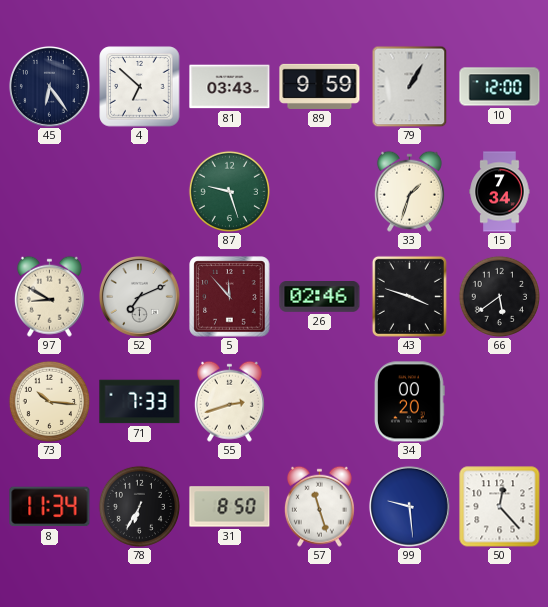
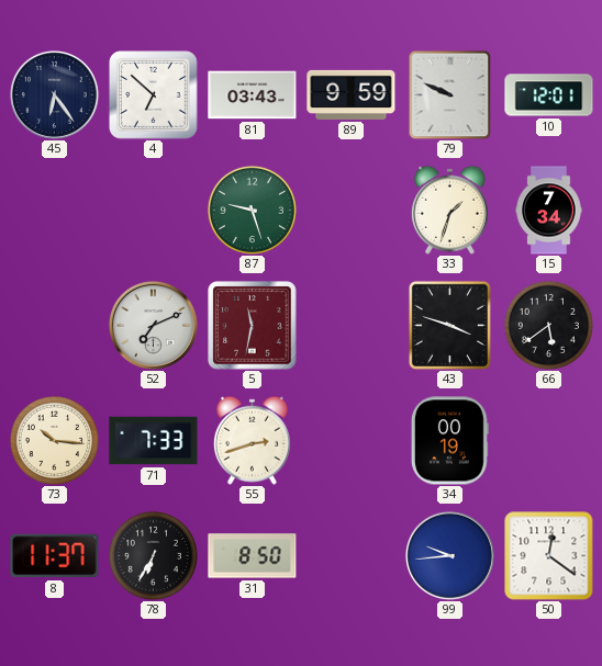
79: 1:05 -> 9:49
10: 12:00 -> 12:01
97: 8:50 -> none
5: 11:53 -> 11:32
26: 02:46 -> none
34: 00:20 -> 00:19
8: 11:34 -> 11:37
57: 11:27 -> none
99: 9:29 -> 9:44
50: 12:23 -> 12:21
